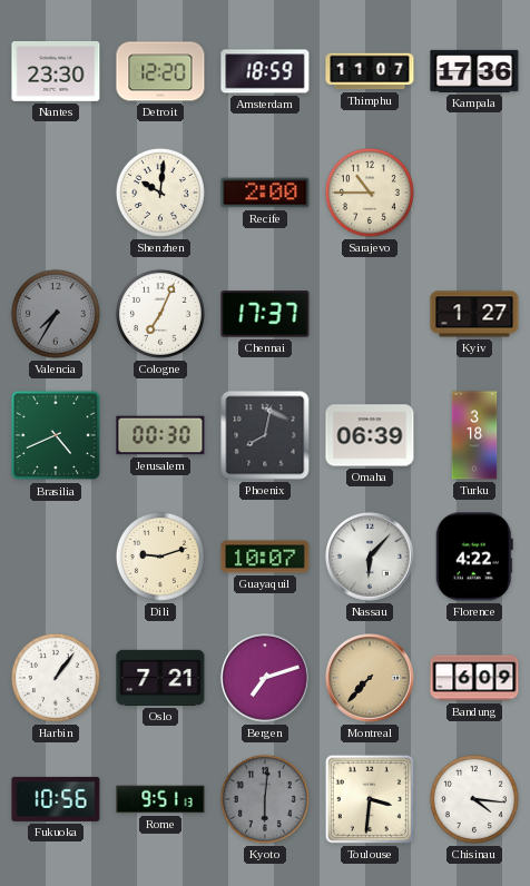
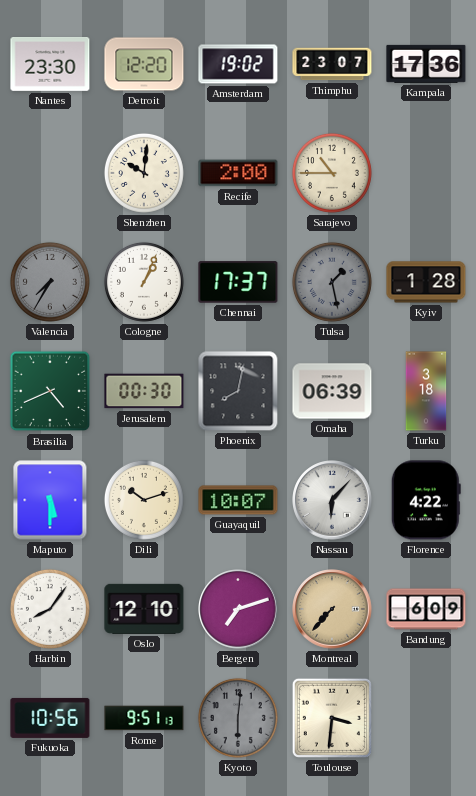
Amsterdam: 18:59 -> 19:02
Thimphu: 11:07 -> 23:07
Cologne: 7:04 -> 1:04
Tulsa: none -> 1:28
Kyiv: 1:27 -> 1:28
Maputo: none -> 5:30
Dili: 9:12 -> 10:12
Harbin: 1:06 -> 8:06
Oslo: 7:21 -> 12:10
Chisinau: 4:16 -> none
